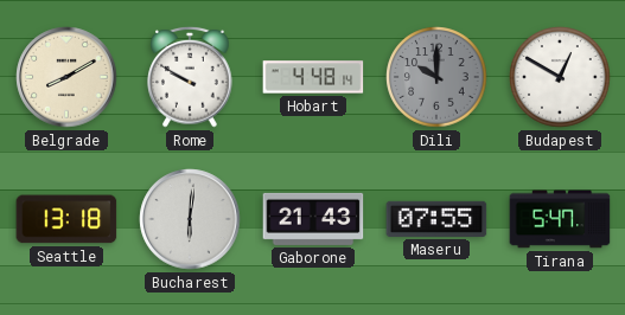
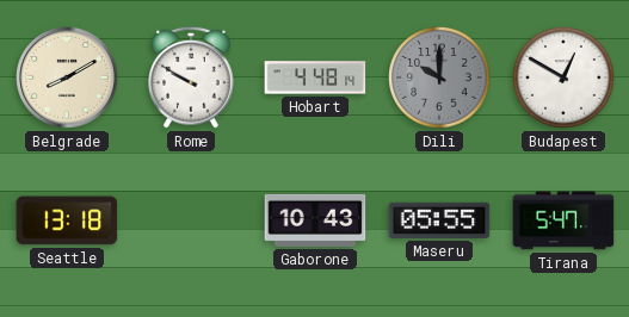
Bucharest: 6:01 -> none
Gaborone: 21:43 -> 10:43
Maseru: 07:55 -> 05:55
